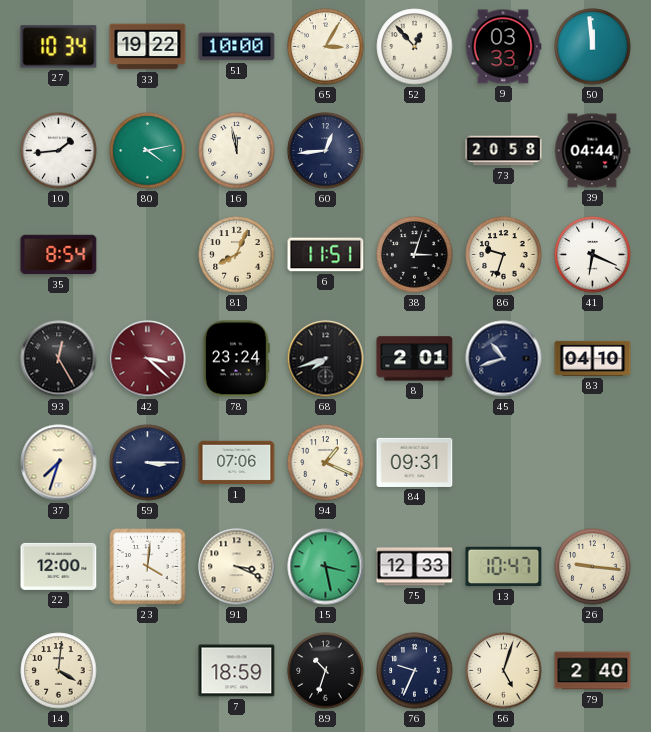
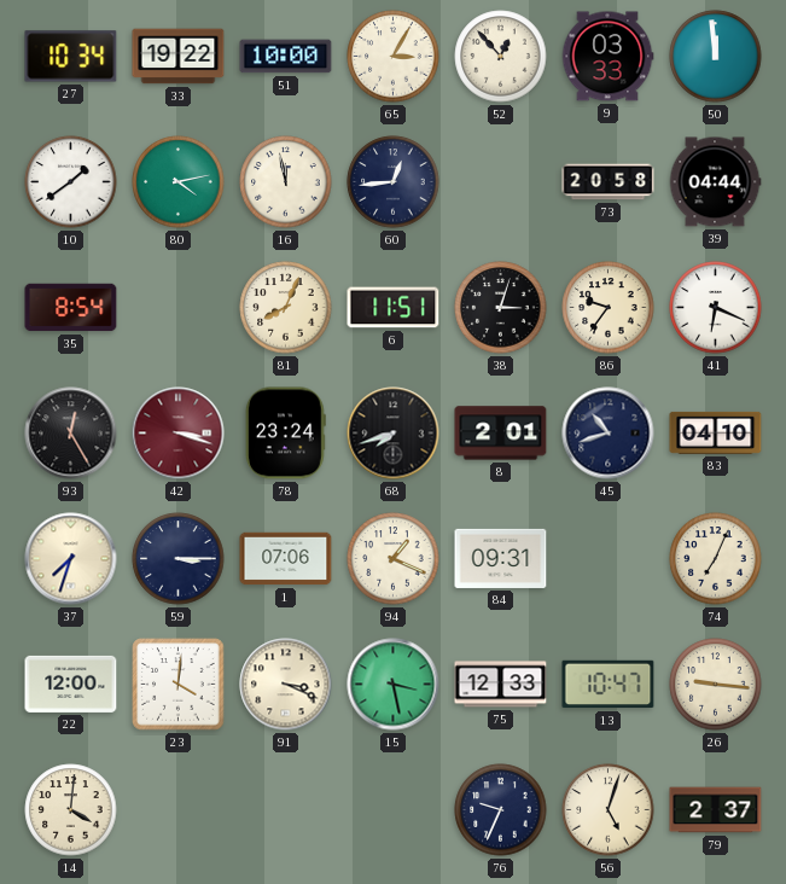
10: 1:44 -> 1:39
86: 9:33 -> 9:36
42: 3:22 -> 3:18
74: none -> 7:04
7: 18:59 -> none
89: 10:33 -> none
79: 2:40 -> 2:37
